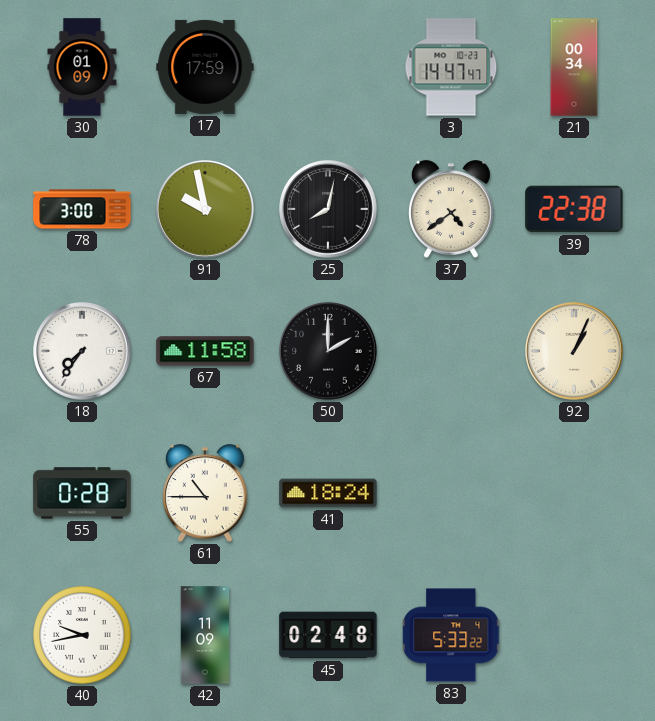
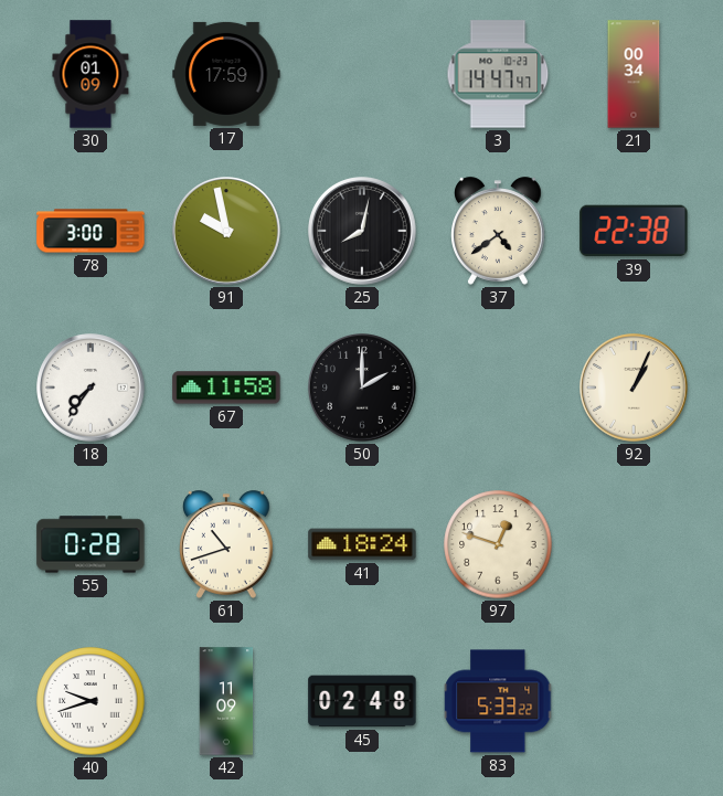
61: 10:45 -> 10:42
97: none -> 12:48
40: 9:43 -> 9:42
